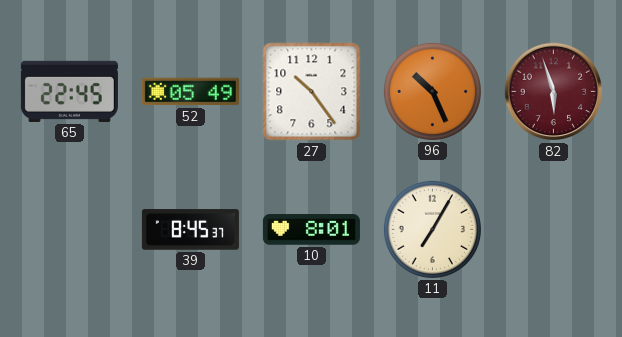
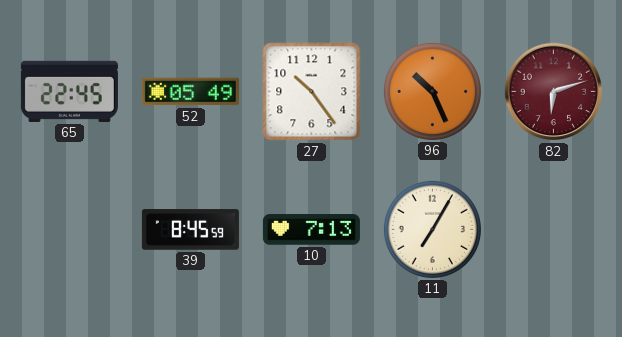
82: 5:57 -> 6:12
39: 8:45:37 -> 8:45:59
10: 8:01 -> 7:13
